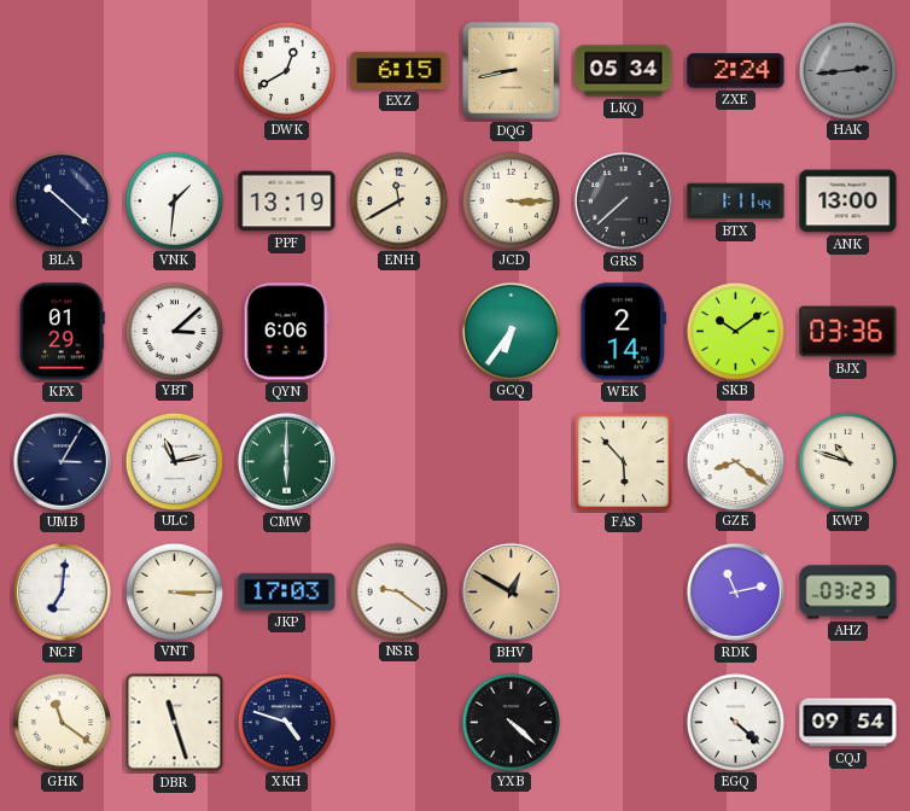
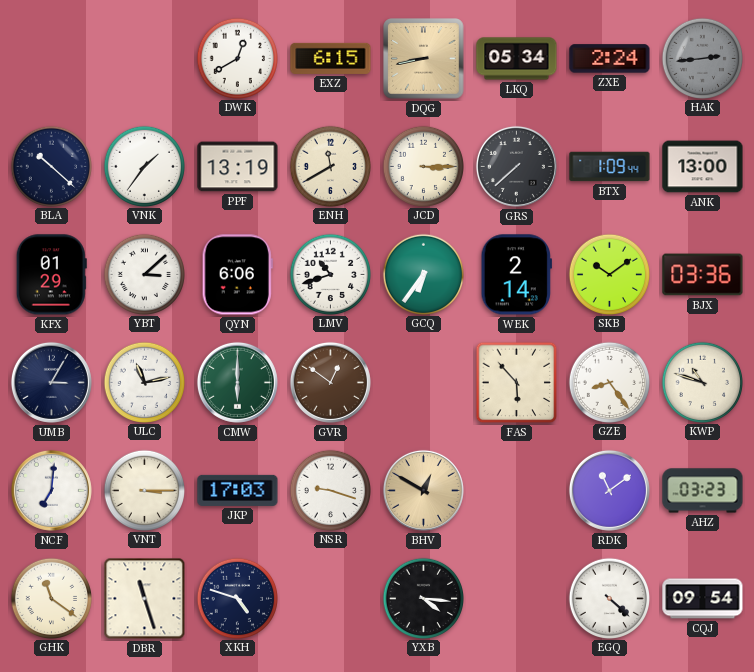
VNK: 1:31 -> 1:36
BTX: 1:11 -> 1:09
LMV: none -> 10:42
GVR: none -> 12:51
GZE: 8:21 -> 8:24
NSR: 9:21 -> 9:18
RDK: 11:13 -> 11:09
YXB: 4:22 -> 4:16
